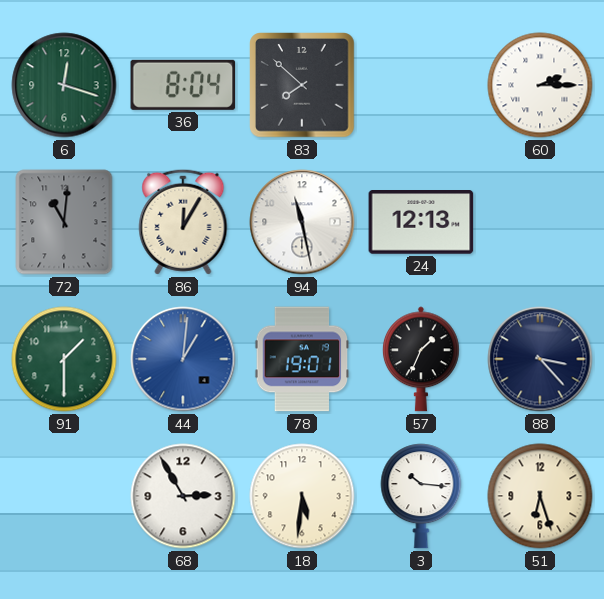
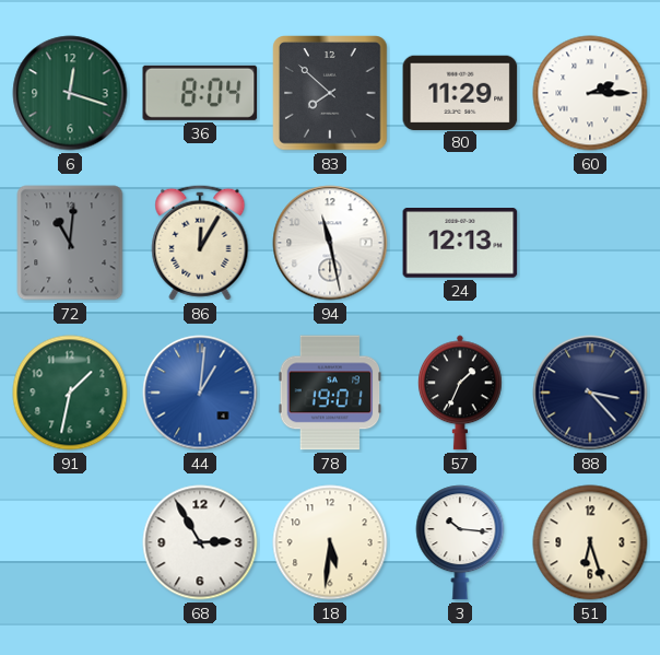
80: none -> 11:29
91: 1:30 -> 1:32
